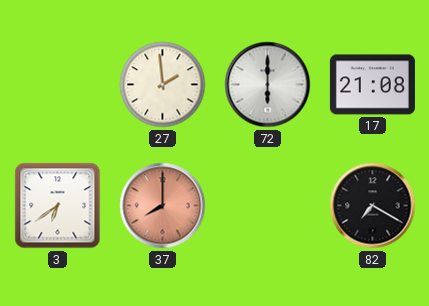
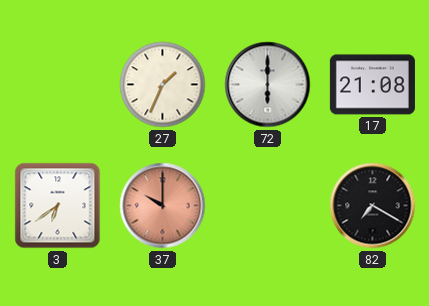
27: 1:59 -> 1:34
37: 8:00 -> 10:00
